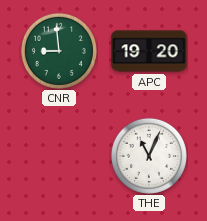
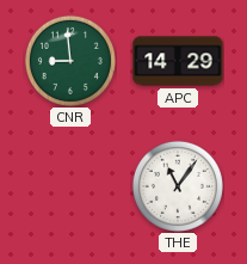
APC: 19:20 -> 14:29
THE: 11:04 -> 11:06
